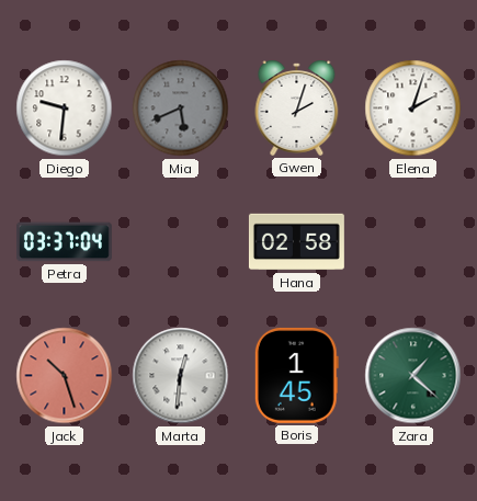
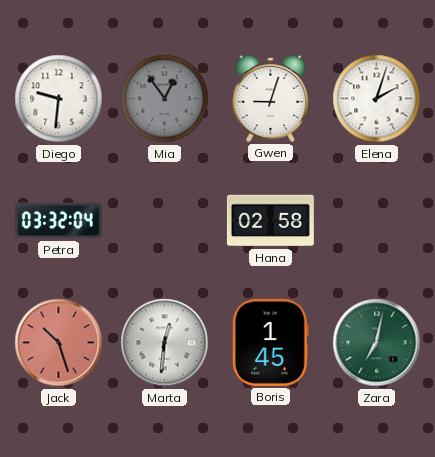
Mia: 5:41 -> 12:54
Gwen: 2:03 -> 9:03
Petra: 03:37 -> 03:32
Zara: 1:22 -> 7:02
